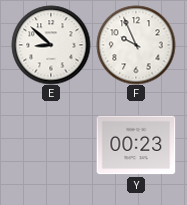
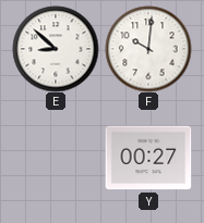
F: 9:56 -> 10:01
Y: 00:23 -> 00:27
